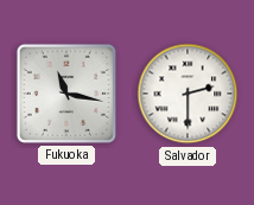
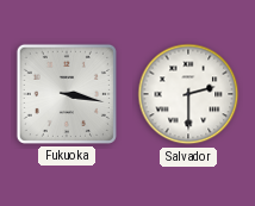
Fukuoka: 11:17 -> 3:17
